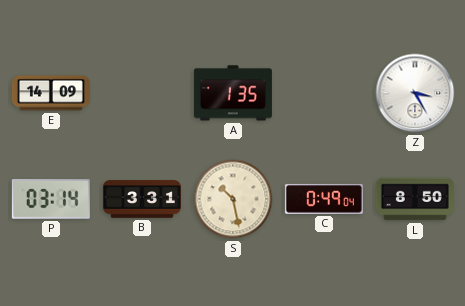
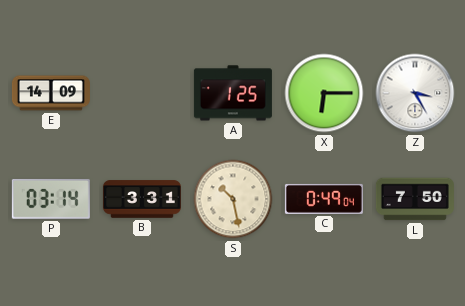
A: 1:35 -> 1:25
X: none -> 6:15
L: 8:50 -> 7:50
